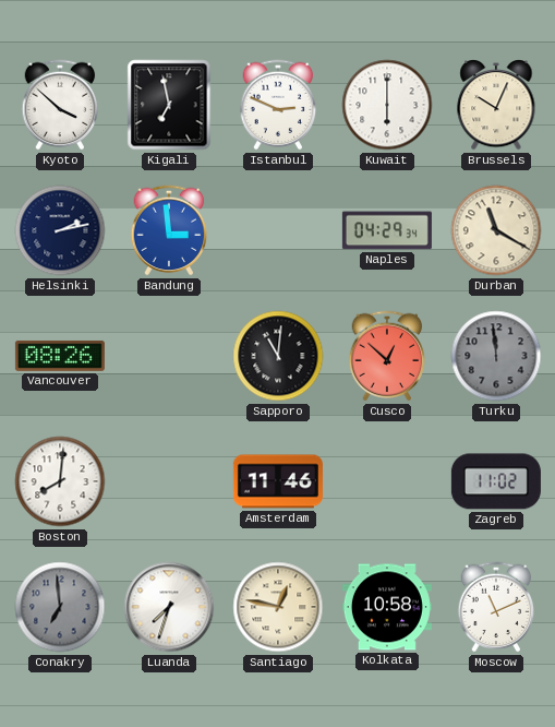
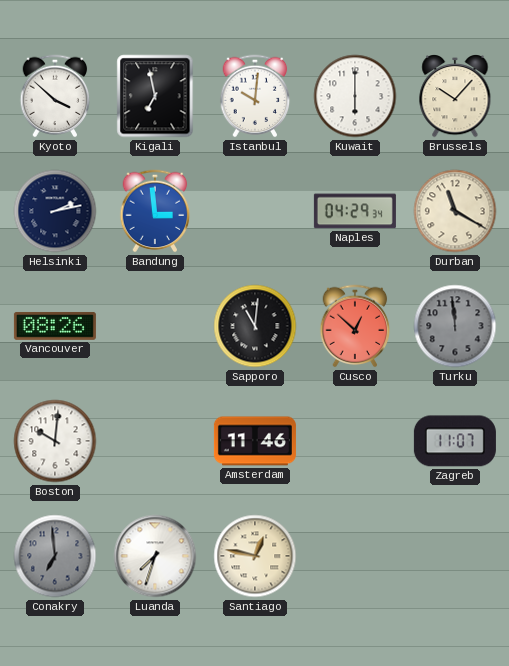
Istanbul: 2:49 -> 10:01
Brussels: 10:04 -> 10:07
Boston: 8:01 -> 10:01
Zagreb: 11:02 -> 11:07
Kolkata: 10:58 -> none
Moscow: 11:11 -> none
